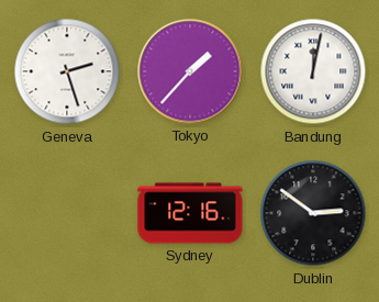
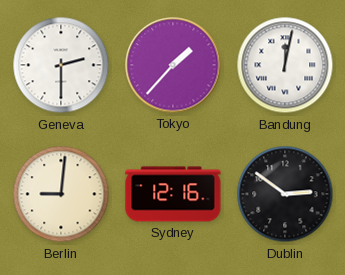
Geneva: 2:27 -> 2:30
Berlin: none -> 9:01
